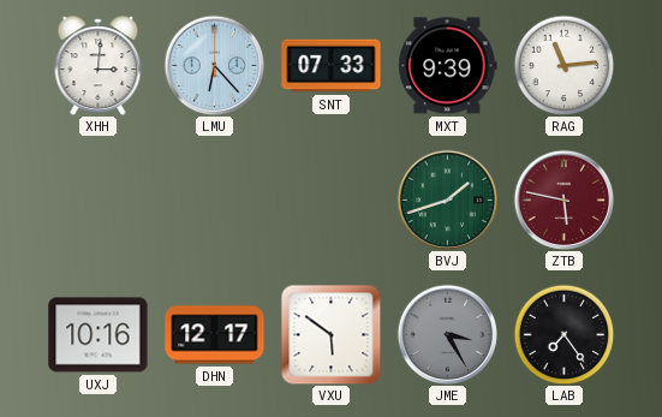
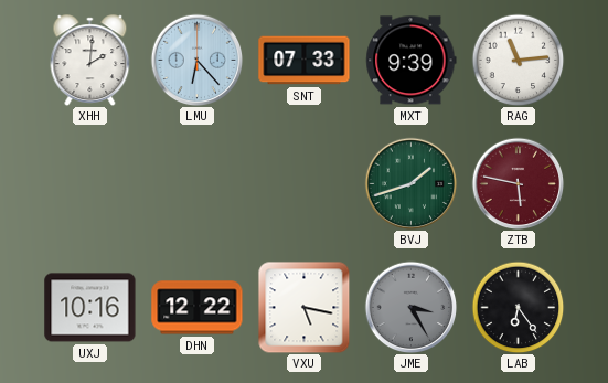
XHH: 3:01 -> 2:01
DHN: 12:17 -> 12:22
VXU: 5:51 -> 5:17
LAB: 7:24 -> 6:24
